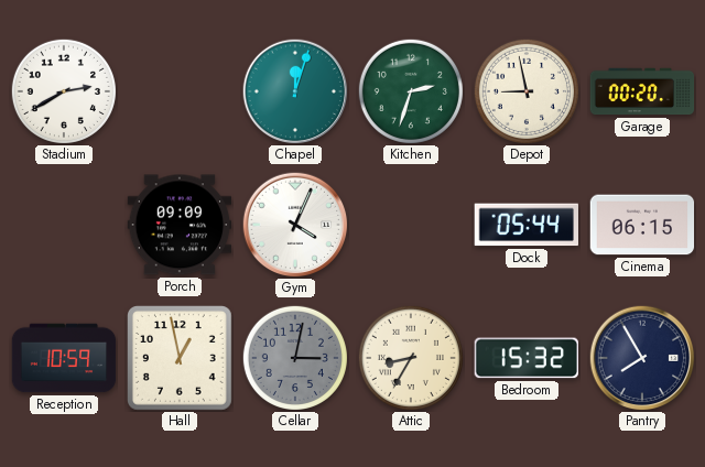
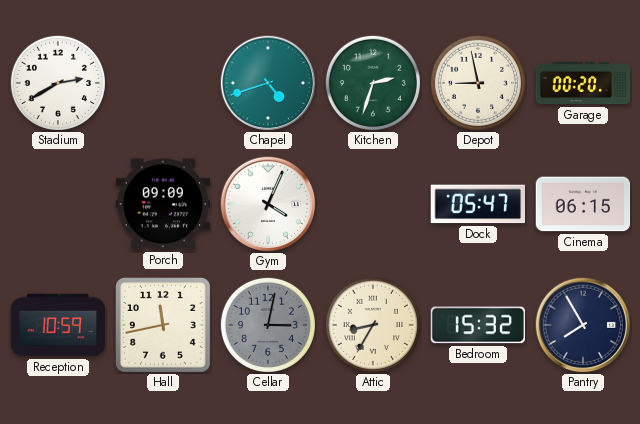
Chapel: 12:03 -> 4:42
Dock: 05:44 -> 05:47
Hall: 12:58 -> 11:43
